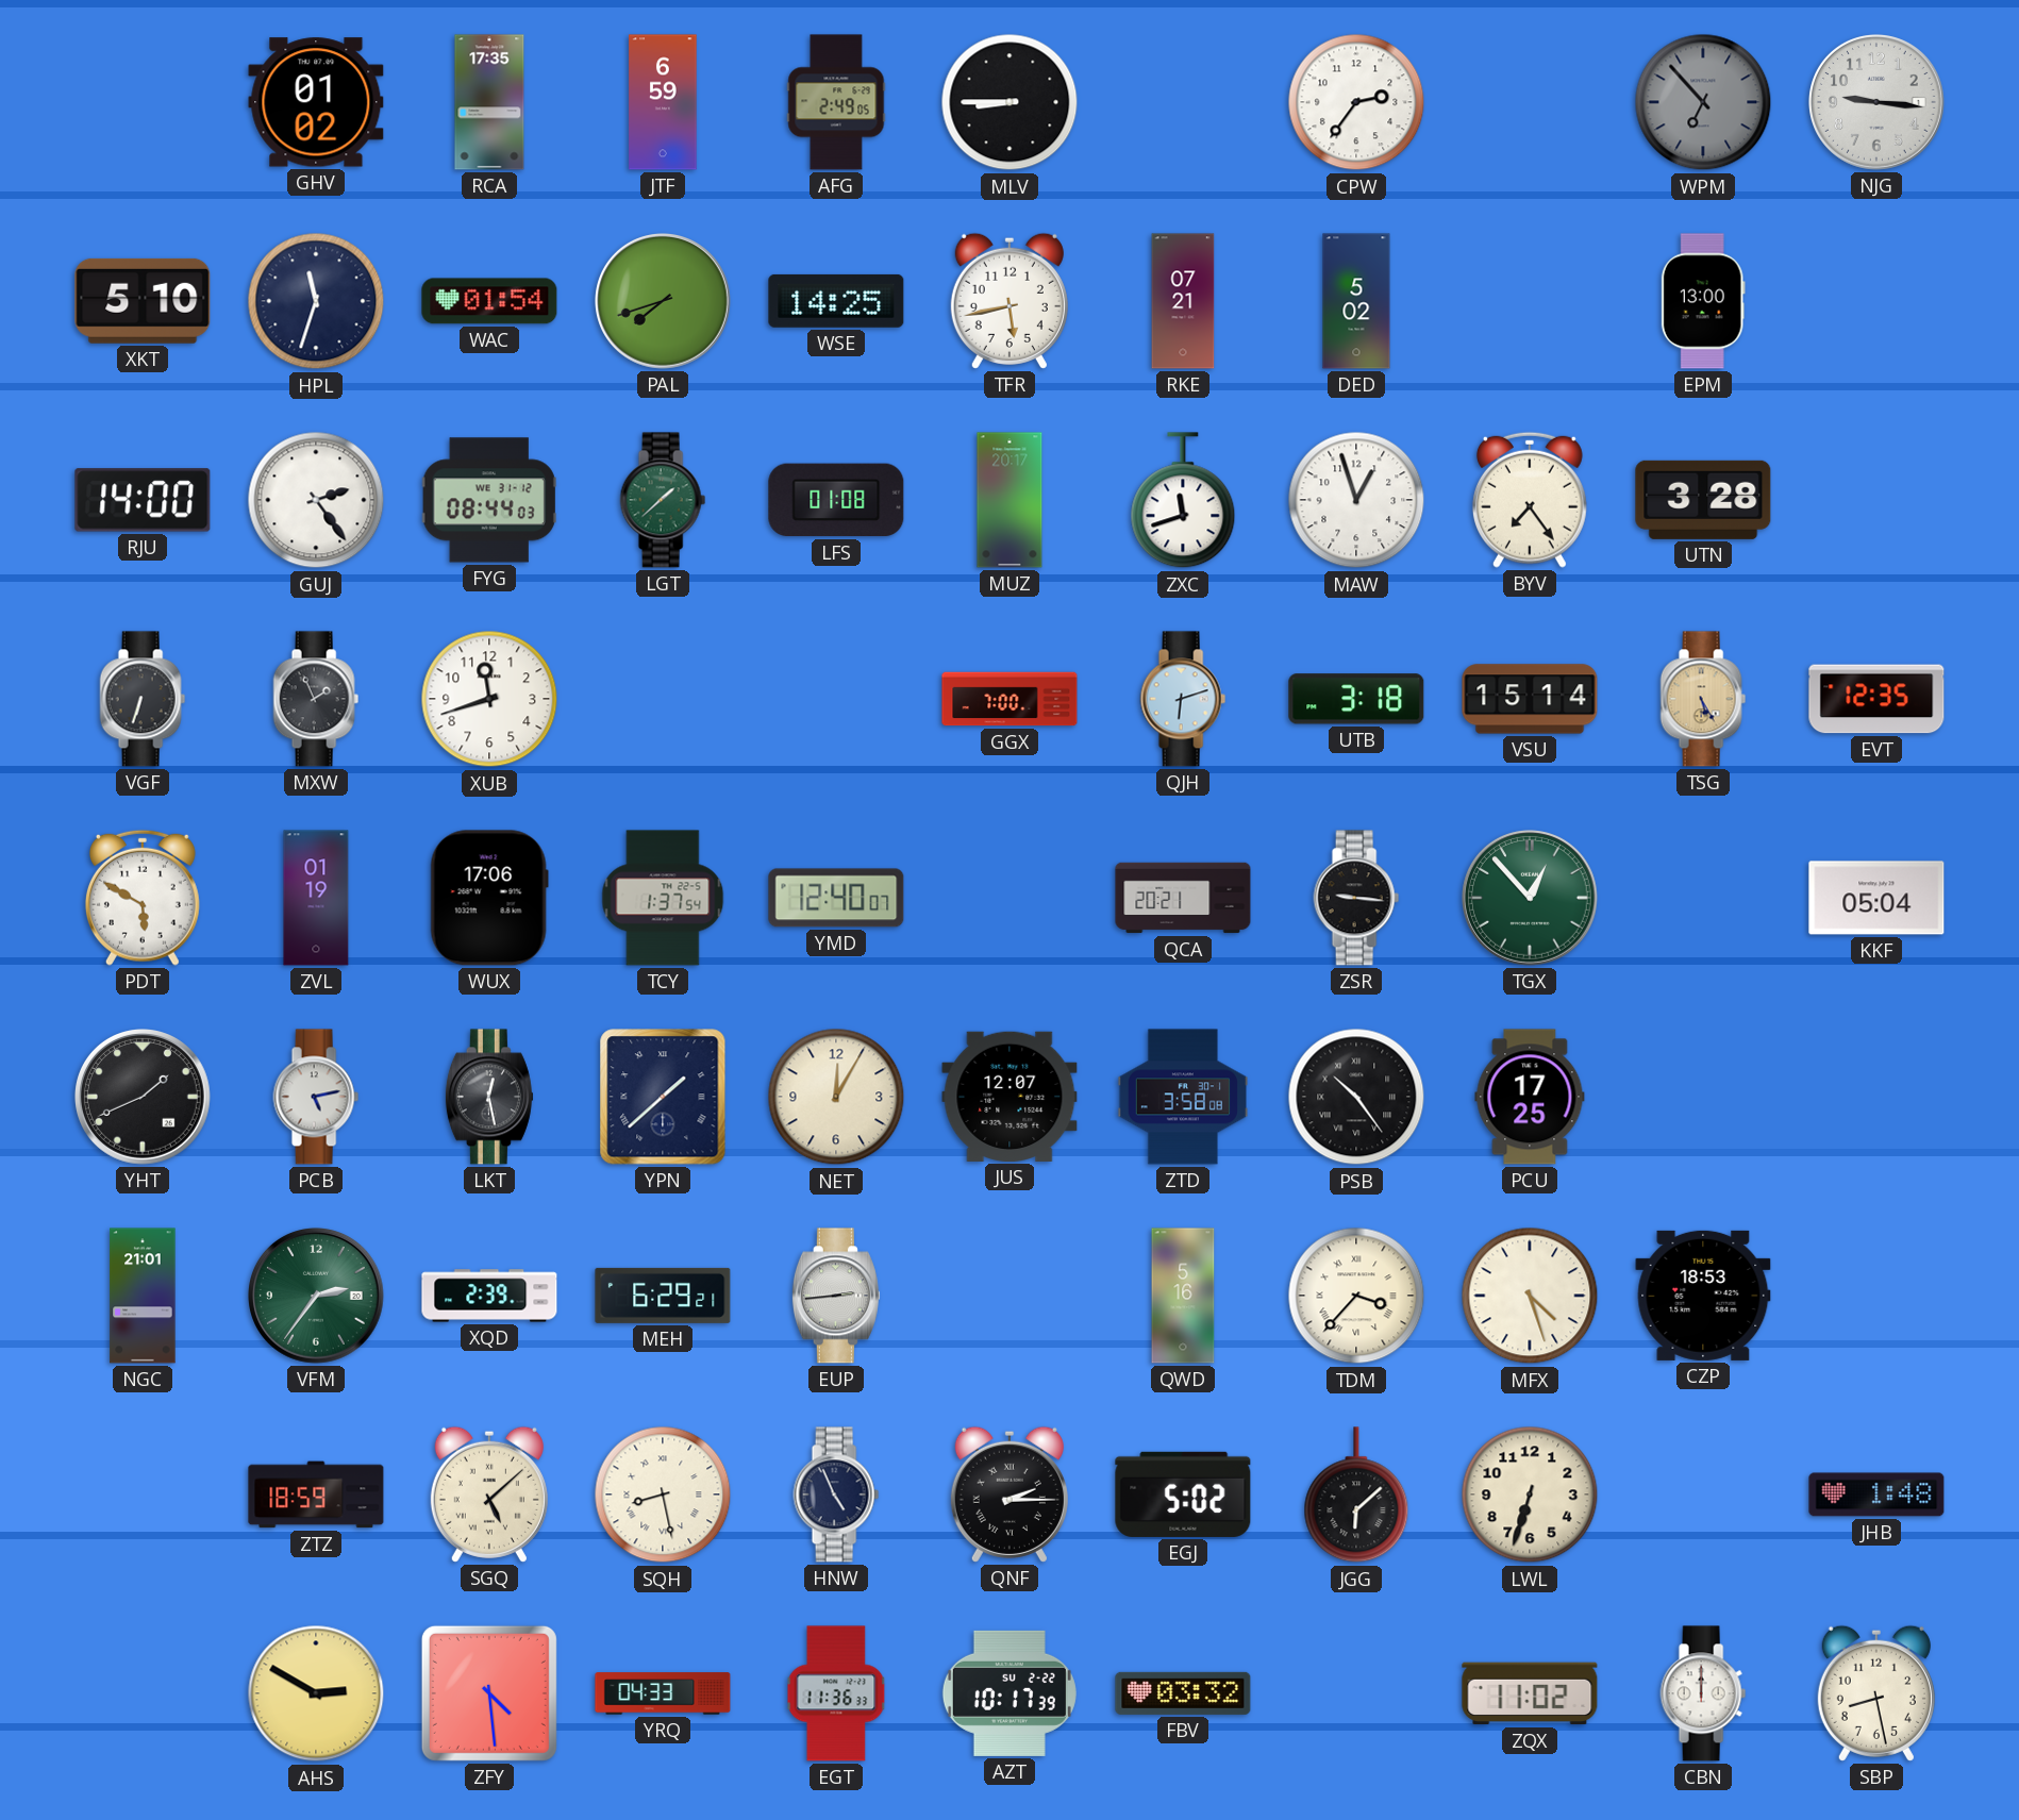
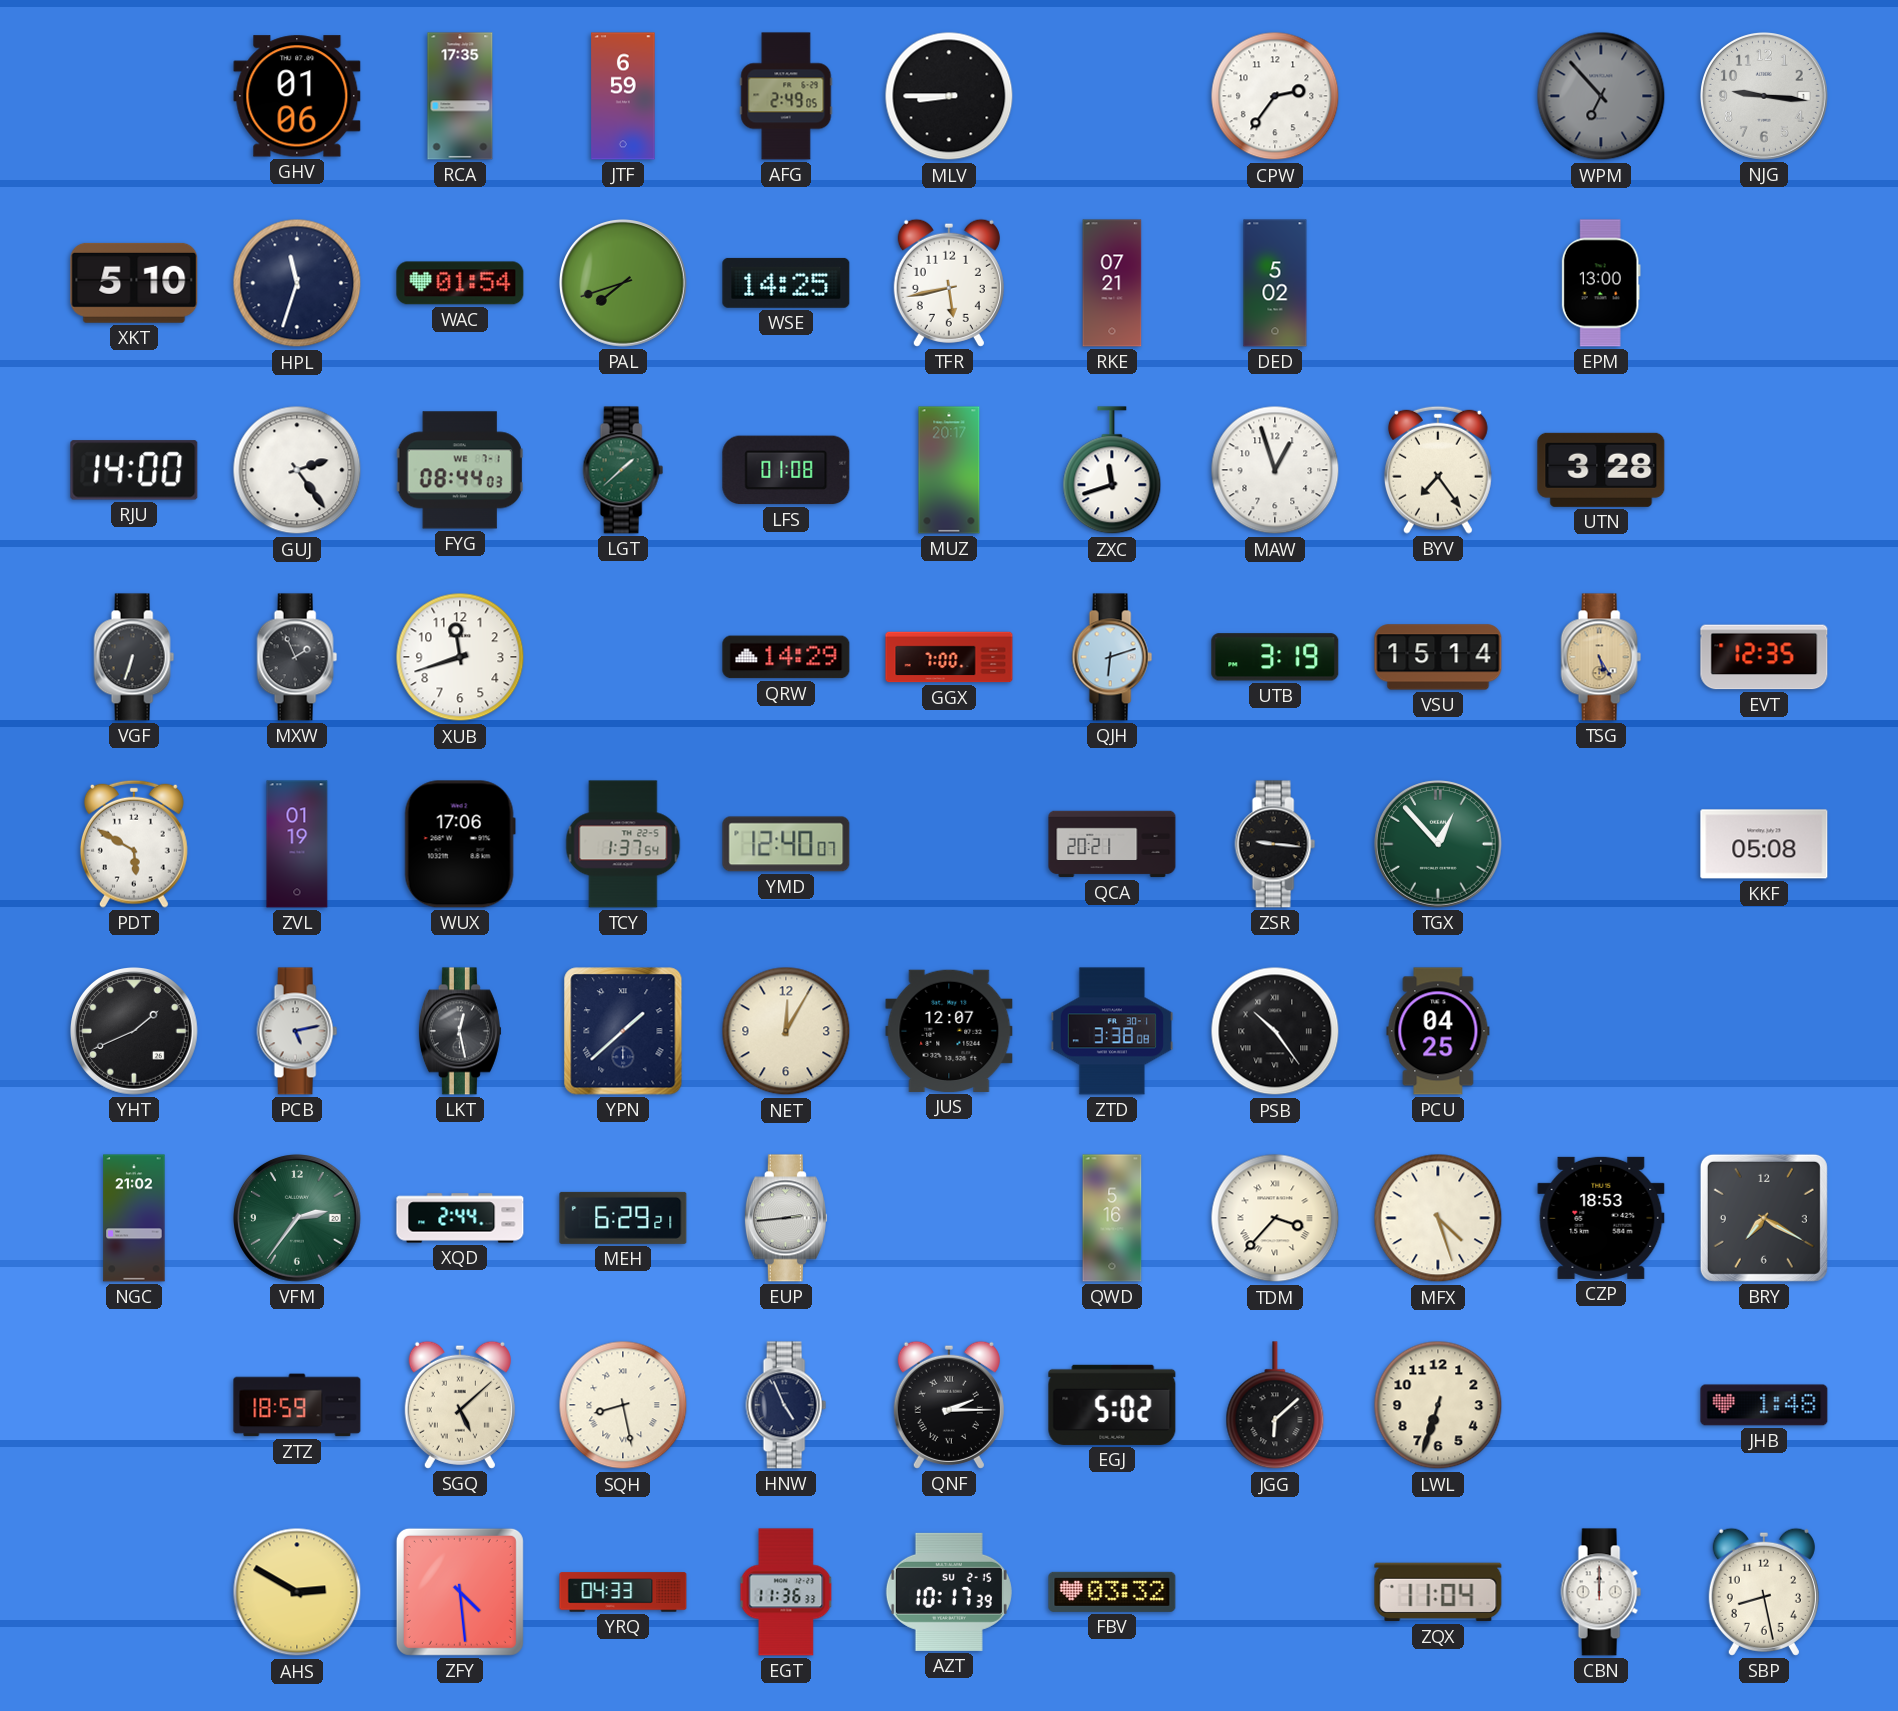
GHV: 01:02 -> 01:06
FYG date: WE 31-12 -> WE 7-1
QRW: none -> 14:29
UTB: 3:18 -> 3:19
KKF: 05:04 -> 05:08
ZTD: 3:58 -> 3:38
PCU: 17:25 -> 04:25
NGC: 21:01 -> 21:02
XQD: 2:39 -> 2:44
BRY: none -> 7:20
AZT date: SU 2-22 -> SU 2-15
ZQX: 11:02 -> 11:04
